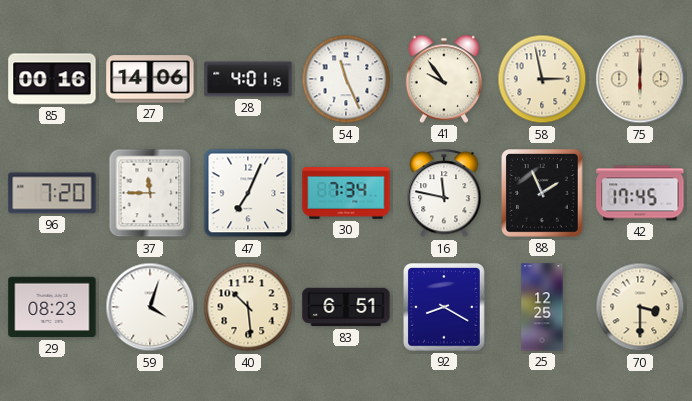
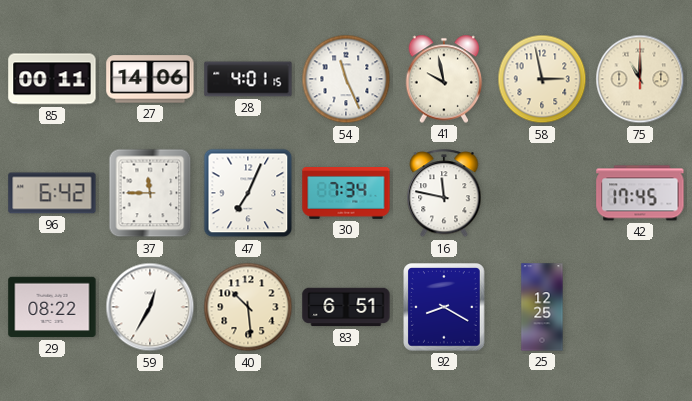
85: 00:16 -> 00:11
41: 9:54 -> 9:58
75: 6:00 -> 11:00
96: 7:20 -> 6:42
88: 1:56 -> none
29: 08:23 -> 08:22
59: 4:03 -> 12:35
70: 3:30 -> none
